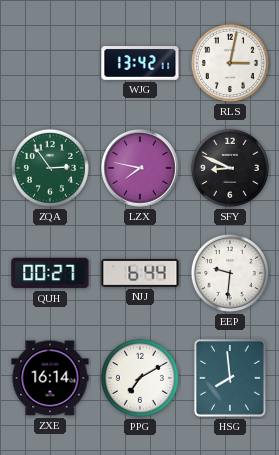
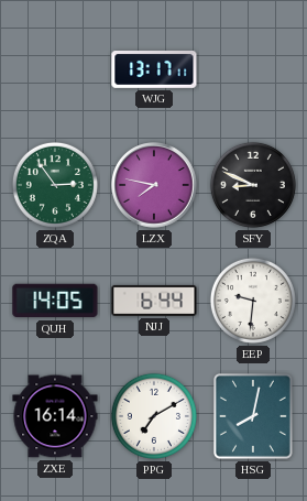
WJG: 13:42 -> 13:17
RLS: 3:02 -> none
QUH: 00:27 -> 14:05
HSG: 7:59 -> 8:02
